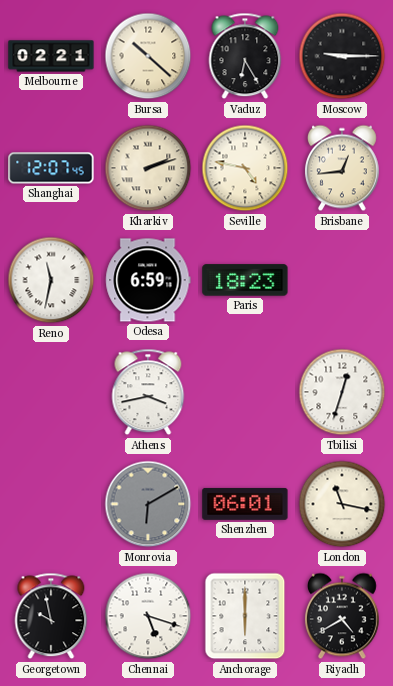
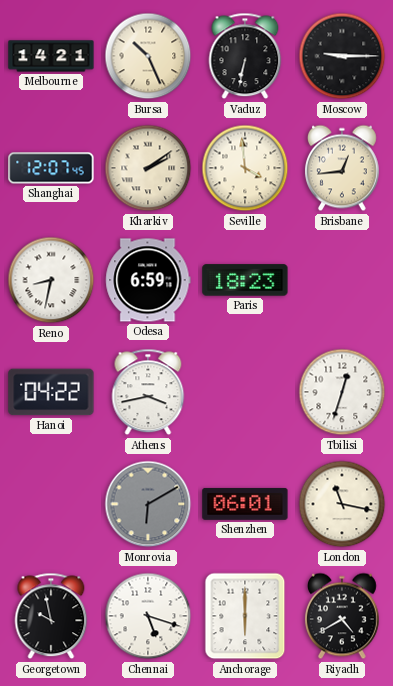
Melbourne: 02:21 -> 14:21
Bursa: 10:22 -> 10:26
Vaduz: 6:25 -> 6:32
Kharkiv: 2:12 -> 2:09
Seville: 4:47 -> 3:59
Reno: 11:32 -> 8:32
Hanoi: none -> 04:22
